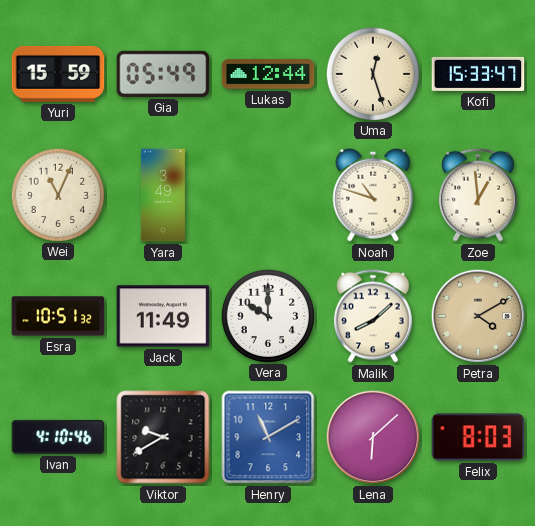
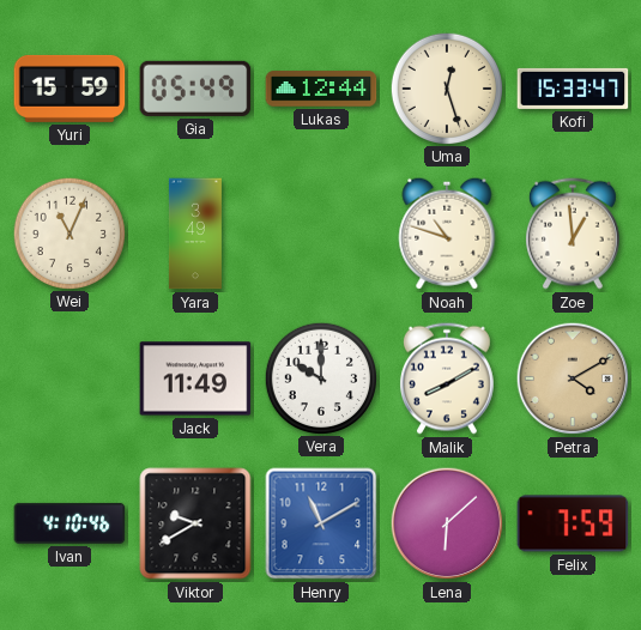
Esra: 10:51 -> none
Malik: 8:08 -> 8:10
Felix: 8:03 -> 7:59
